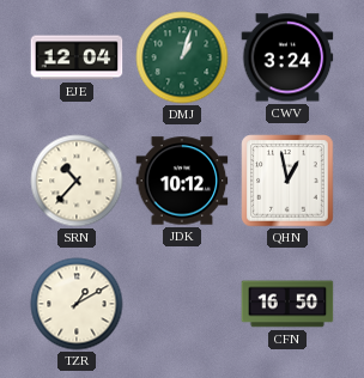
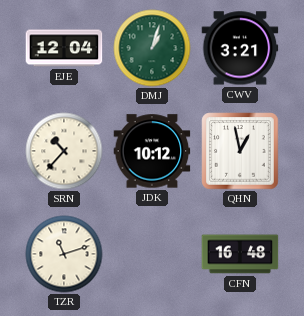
CWV: 3:24 -> 3:21
TZR: 1:10 -> 11:12
CFN: 16:50 -> 16:48
